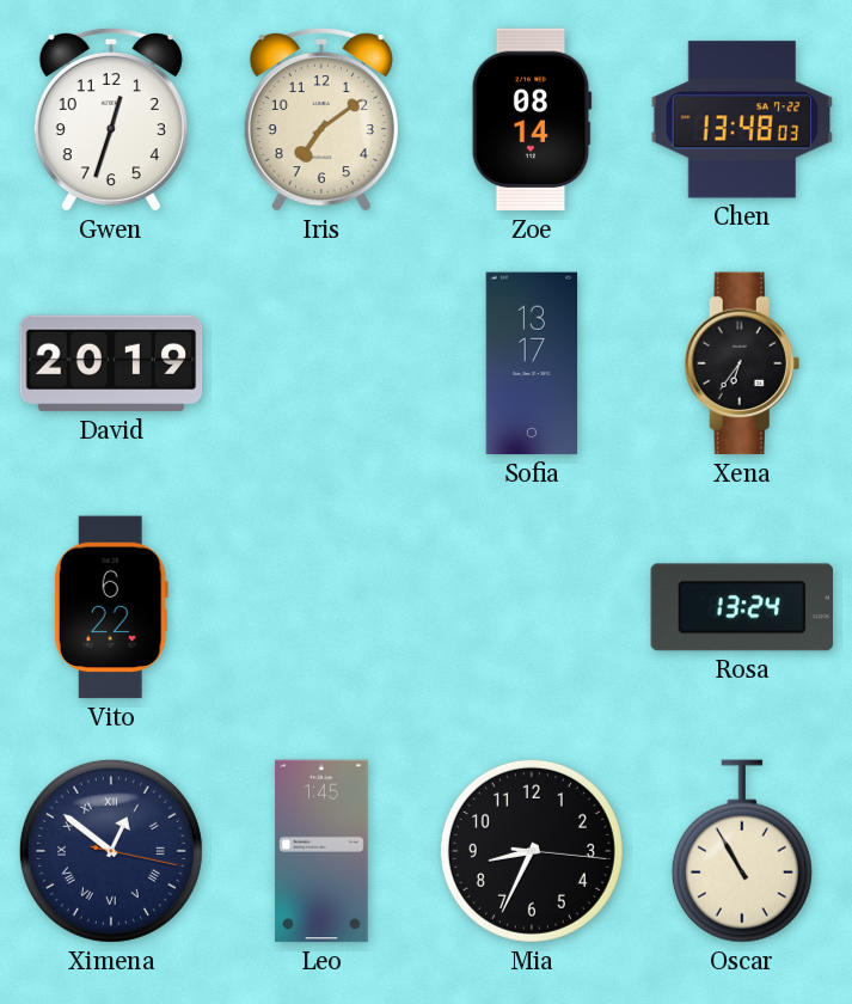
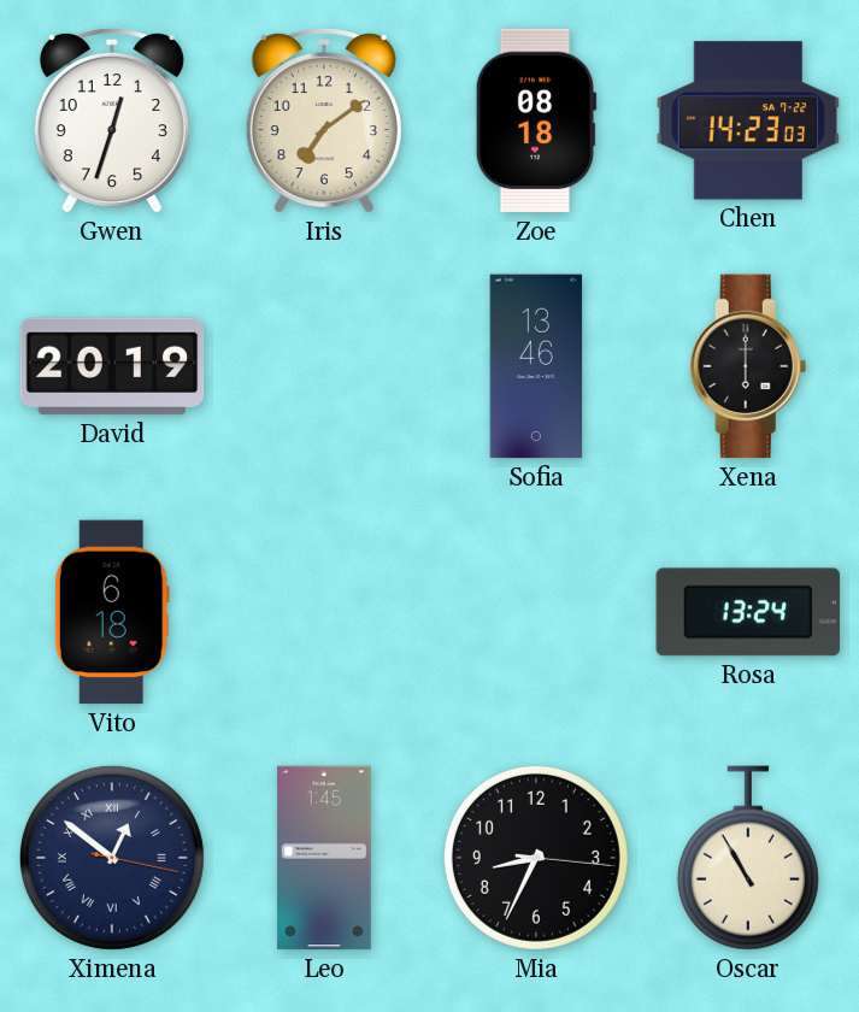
Zoe: 08:14 -> 08:18
Chen: 13:48 -> 14:23
Sofia: 13:17 -> 13:46
Xena: 6:36 -> 6:00
Vito: 6:22 -> 6:18
